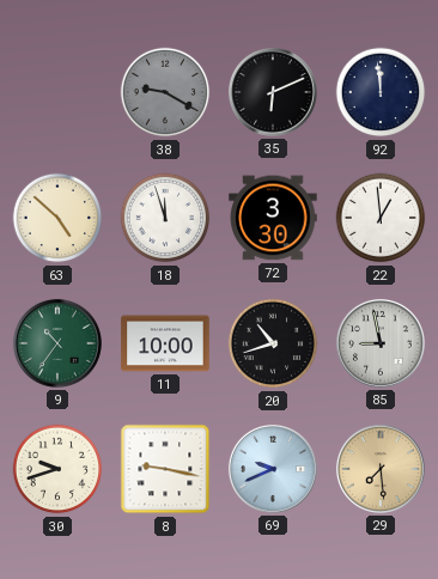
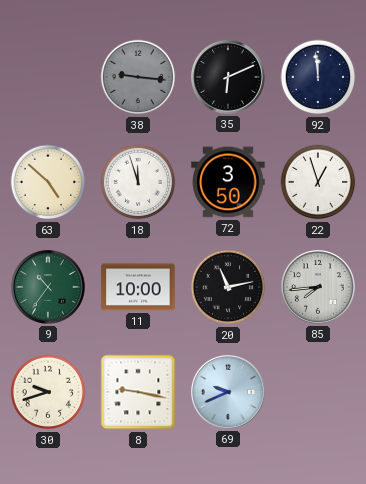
38: 9:20 -> 9:16
72: 3:30 -> 3:50
22: 12:59 -> 12:57
20: 10:42 -> 11:13
85: 8:58 -> 7:44
29: 7:29 -> none
